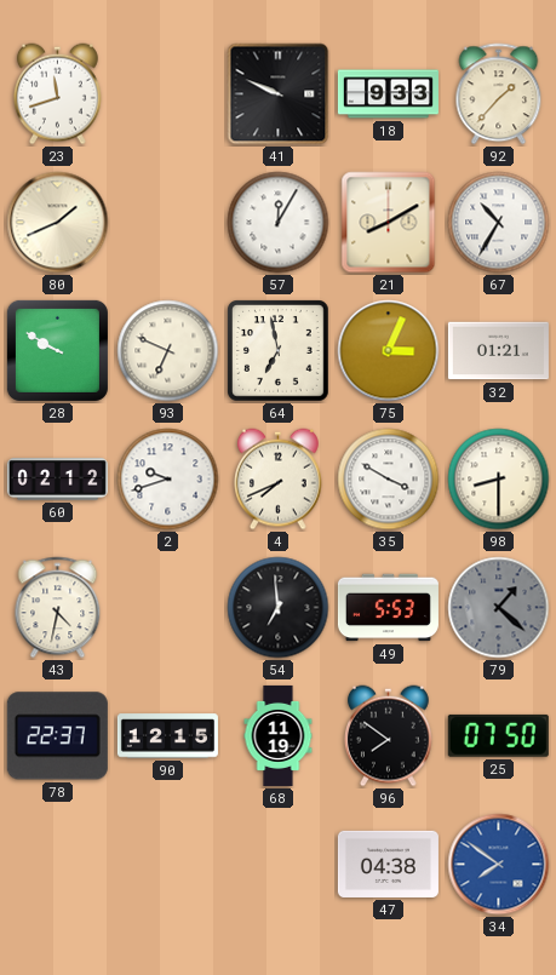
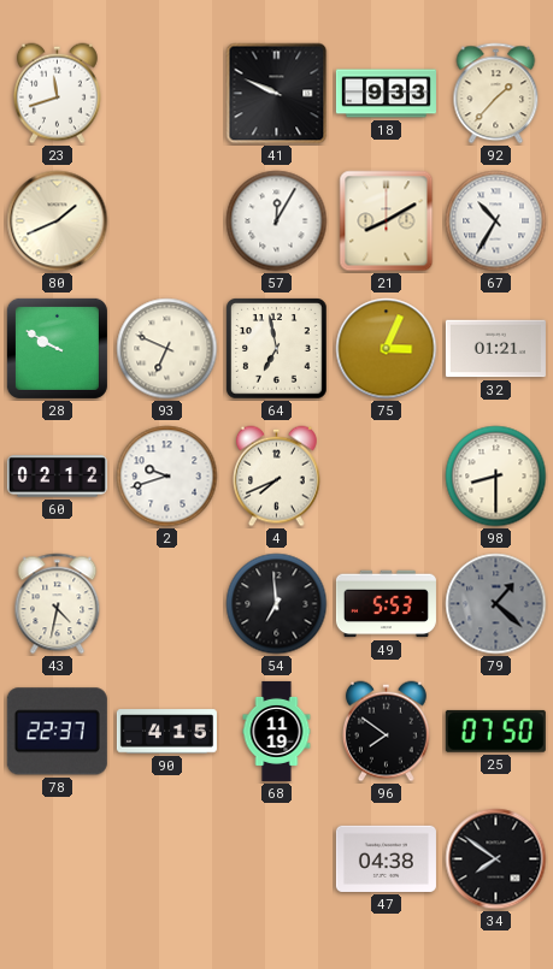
35: 3:50 -> none
90: 12:15 -> 4:15
34 dial: blue -> black
